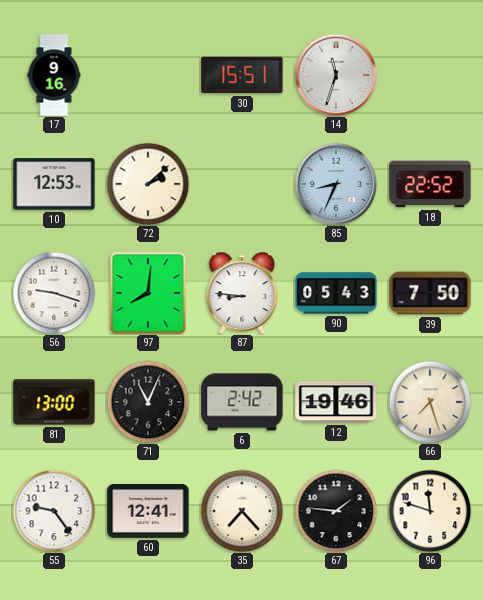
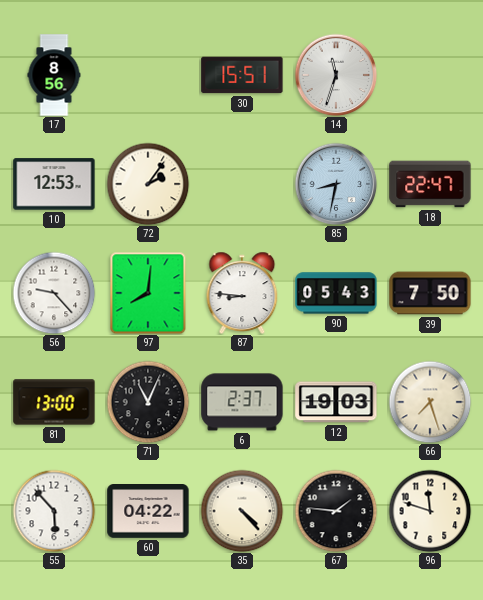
17: 9:16 -> 8:56
72: 2:08 -> 2:06
85: 8:34 -> 8:32
18: 22:52 -> 22:47
56: 9:18 -> 9:23
6: 2:42 -> 2:37
12: 19:46 -> 19:03
55: 9:24 -> 5:53
60: 12:41 -> 04:22
35: 7:23 -> 4:23
